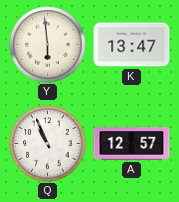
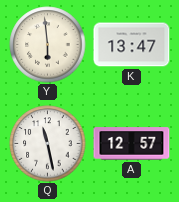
Q: 10:56 -> 11:28
